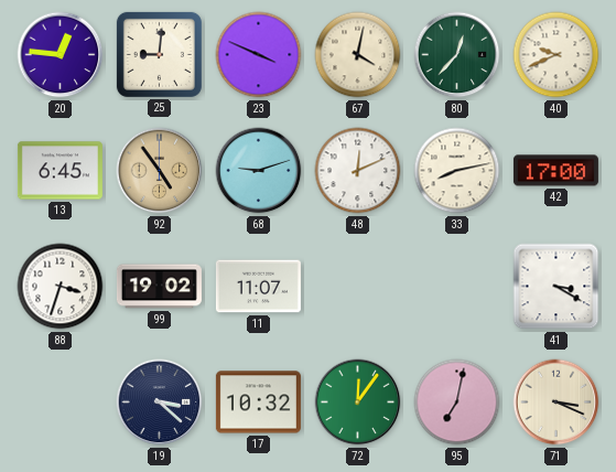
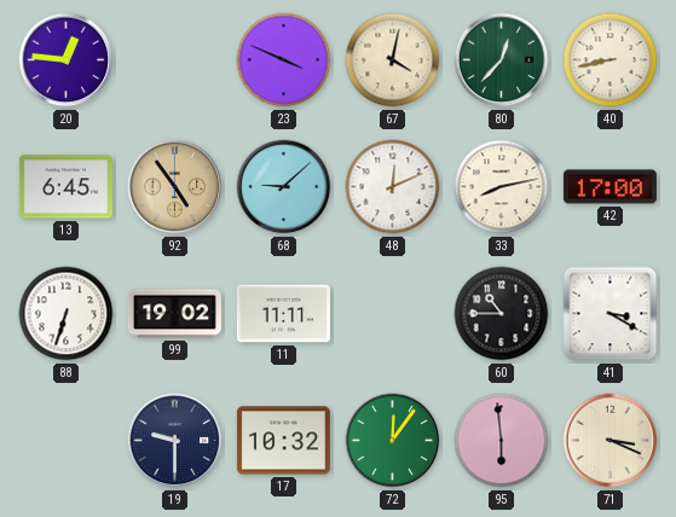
25: 9:01 -> none
40: 9:41 -> 8:43
68: 9:12 -> 9:08
88: 3:33 -> 6:33
11: 11:07 -> 11:11
60: none -> 10:45
19: 3:22 -> 9:30
95: 7:02 -> 5:59
